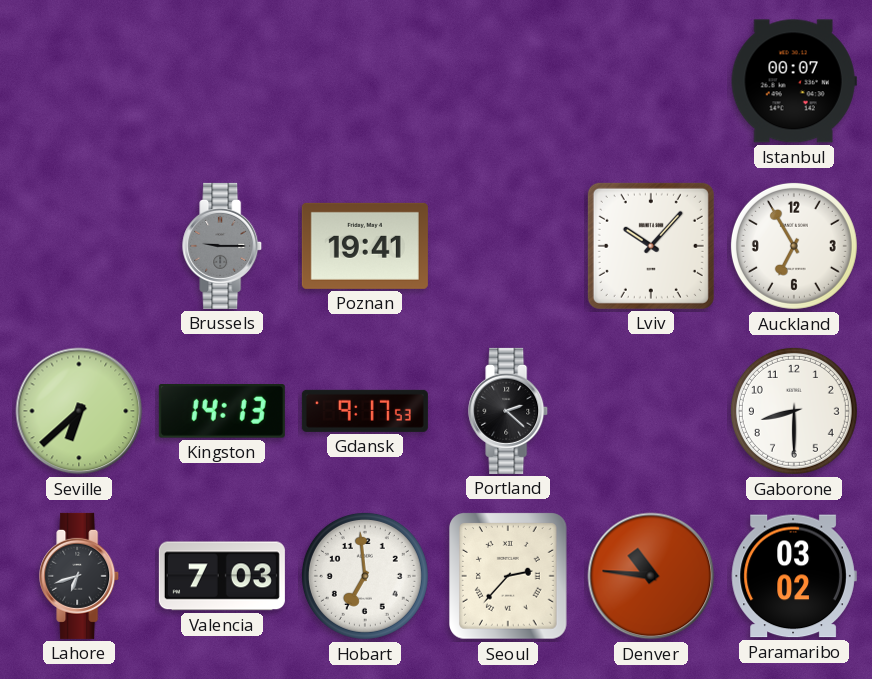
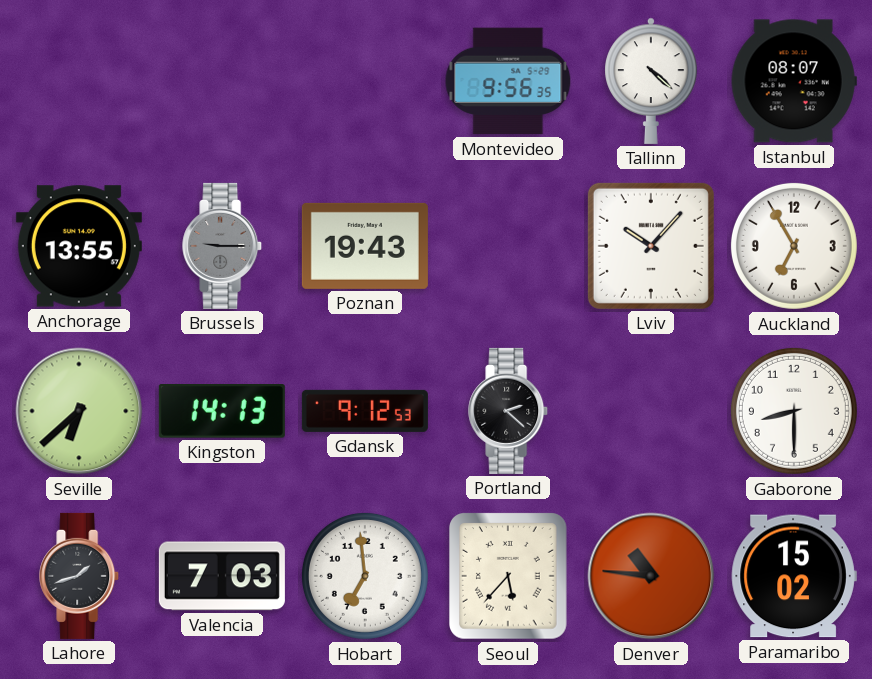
Montevideo: none -> 9:56
Tallinn: none -> 4:22
Istanbul: 00:07 -> 08:07
Anchorage: none -> 13:55
Poznan: 19:41 -> 19:43
Gdansk: 9:17 -> 9:12
Lahore: 6:42 -> 1:42
Seoul: 2:37 -> 5:37
Paramaribo: 03:02 -> 15:02
